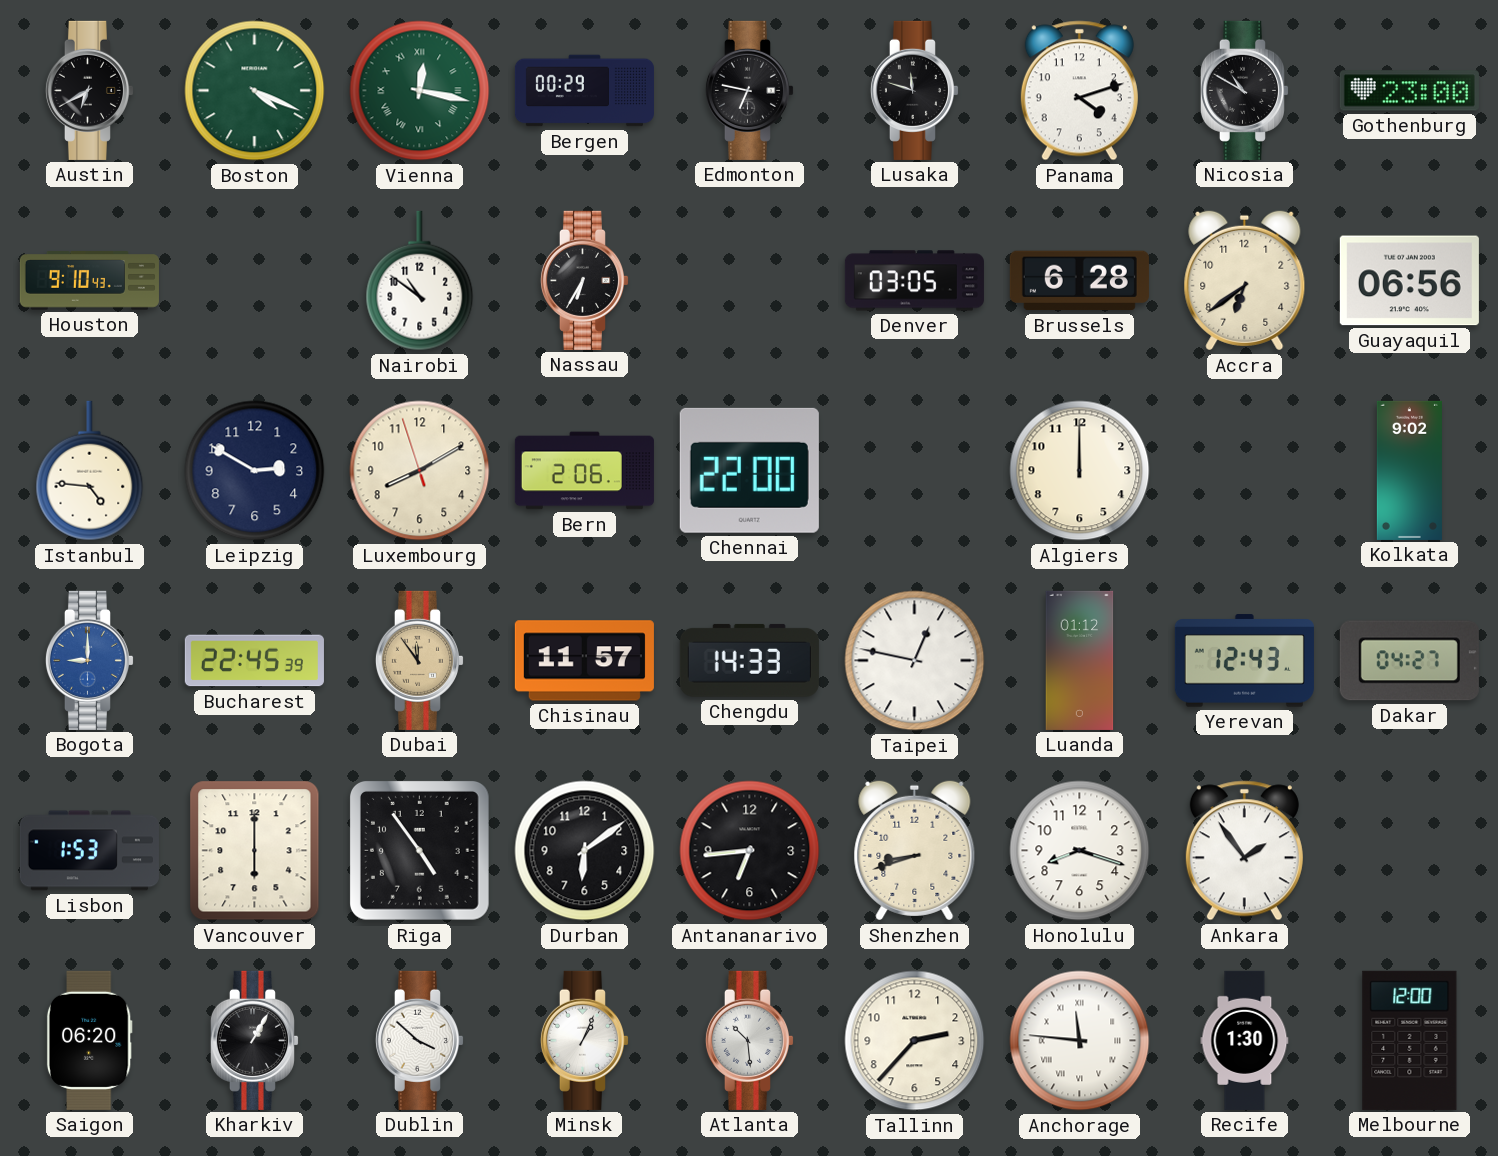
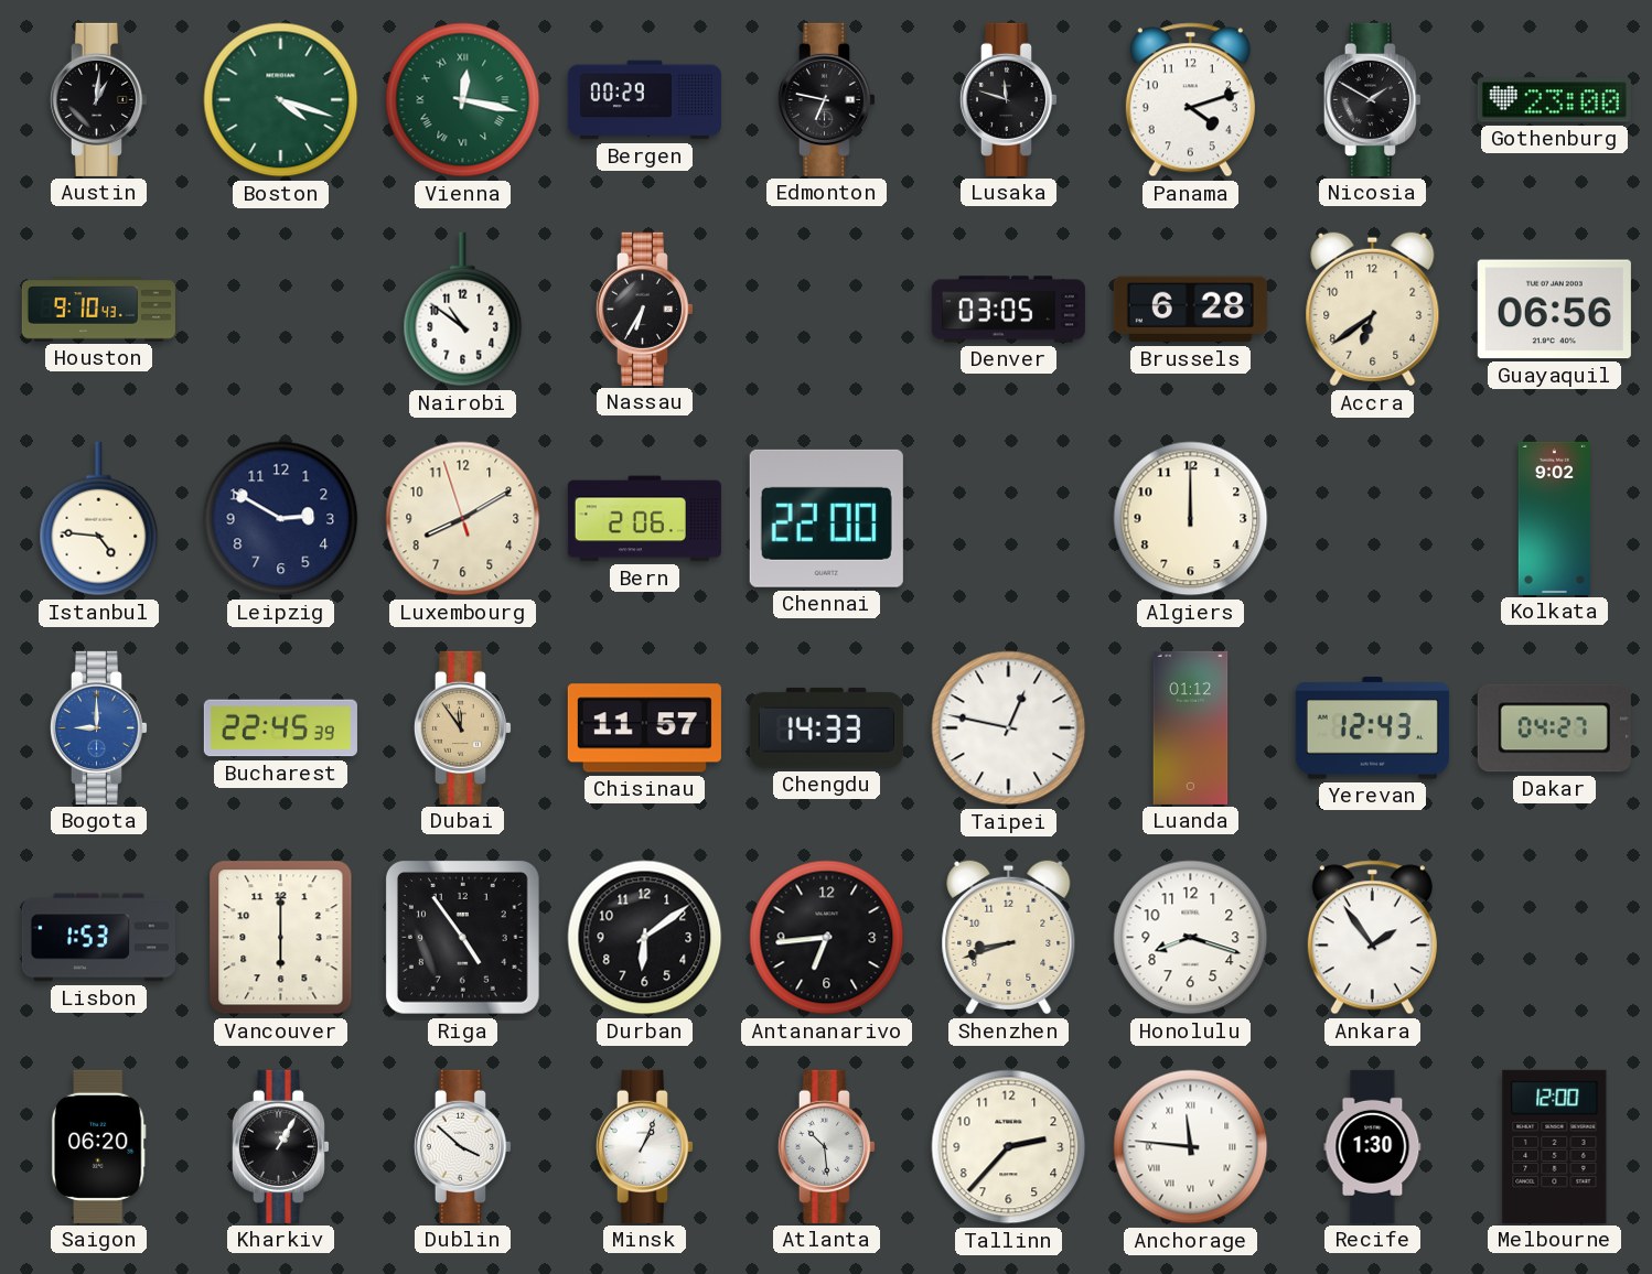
Austin: 6:40 -> 1:01
Boston: 4:19 -> 4:18
Nicosia: 10:50 -> 1:50
